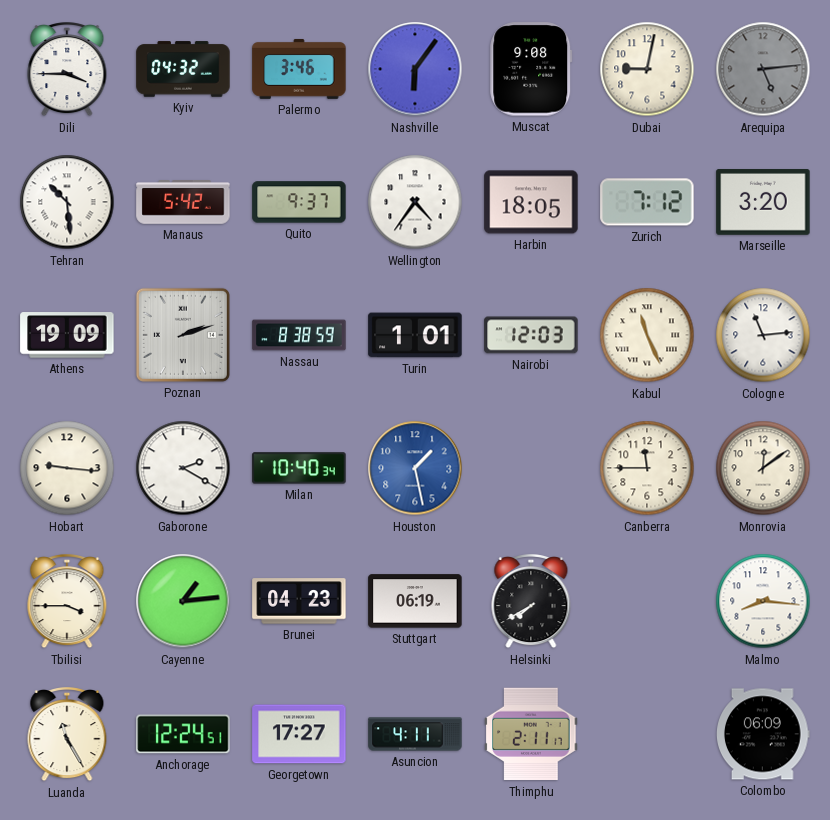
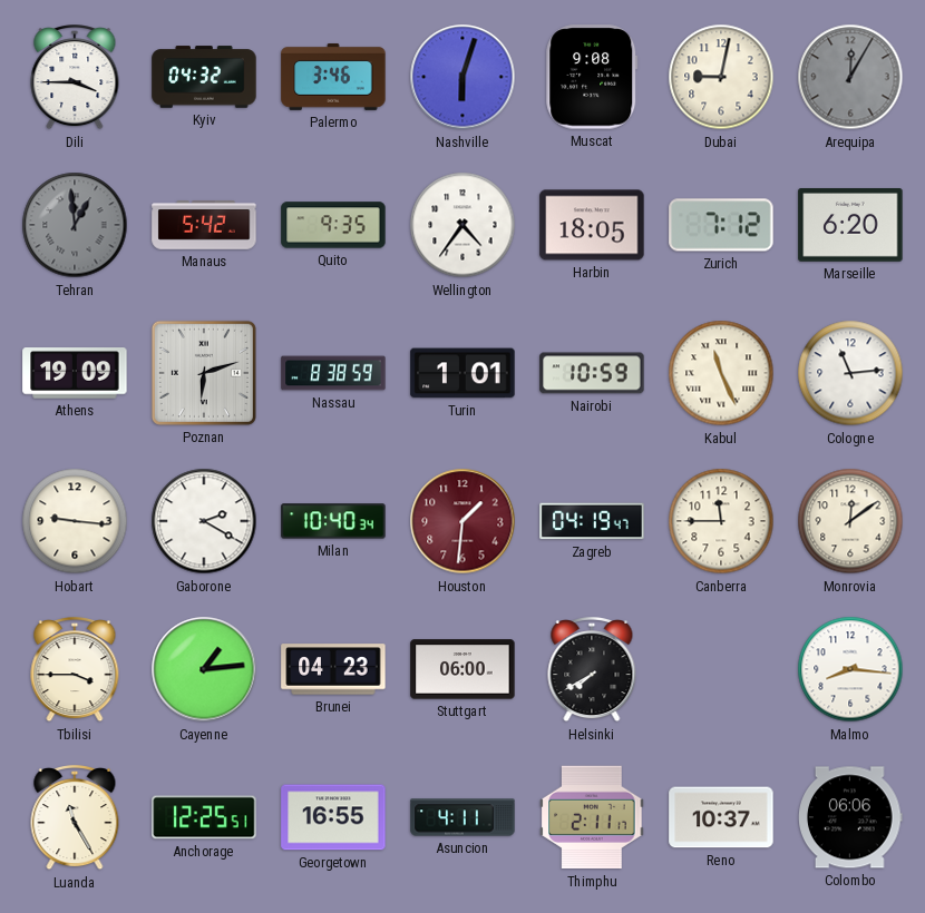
Nashville: 6:06 -> 6:03
Arequipa: 5:14 -> 12:05
Tehran: 10:29 -> 12:59
Tehran dial: white -> grey
Quito: 9:37 -> 9:35
Marseille: 3:20 -> 6:20
Poznan: 2:12 -> 6:12
Nairobi: 12:03 -> 10:59
Houston: 1:28 -> 1:31
Houston dial: blue -> burgundy
Zagreb: none -> 04:19
Stuttgart: 06:19 -> 06:00
Anchorage: 12:24 -> 12:25
Georgetown: 17:27 -> 16:55
Reno: none -> 10:37
Colombo: 06:09 -> 06:06
